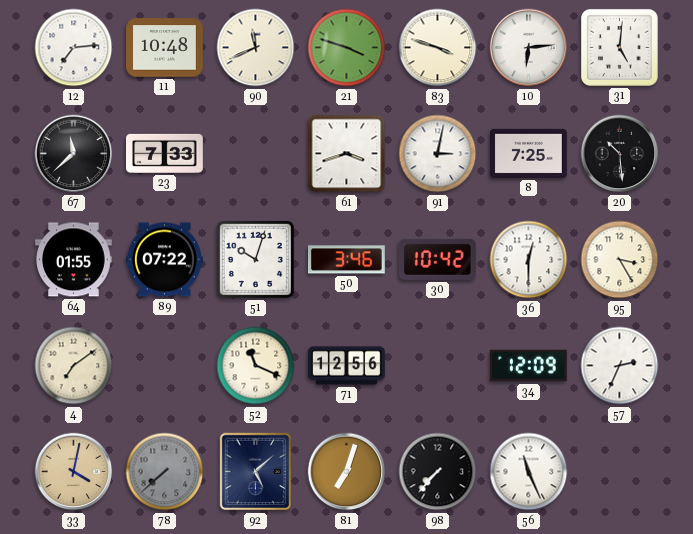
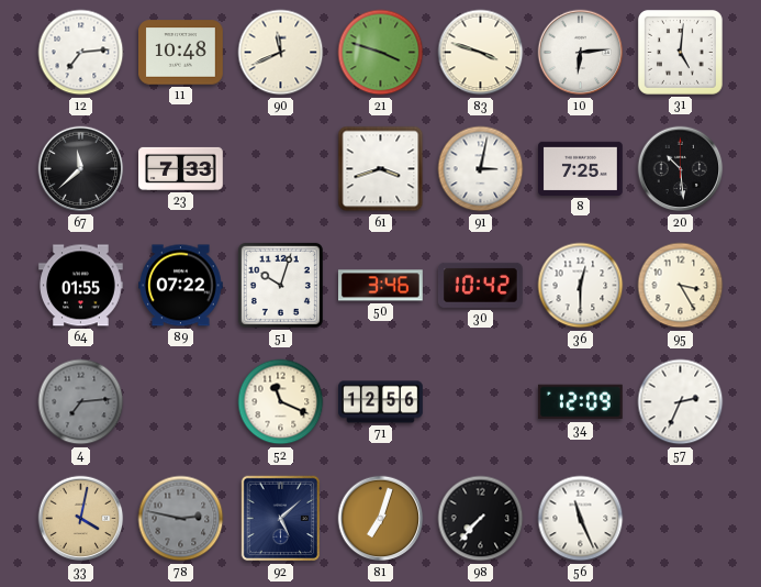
4: 7:09 -> 7:14
4 dial: cream -> grey
78: 7:38 -> 2:47
